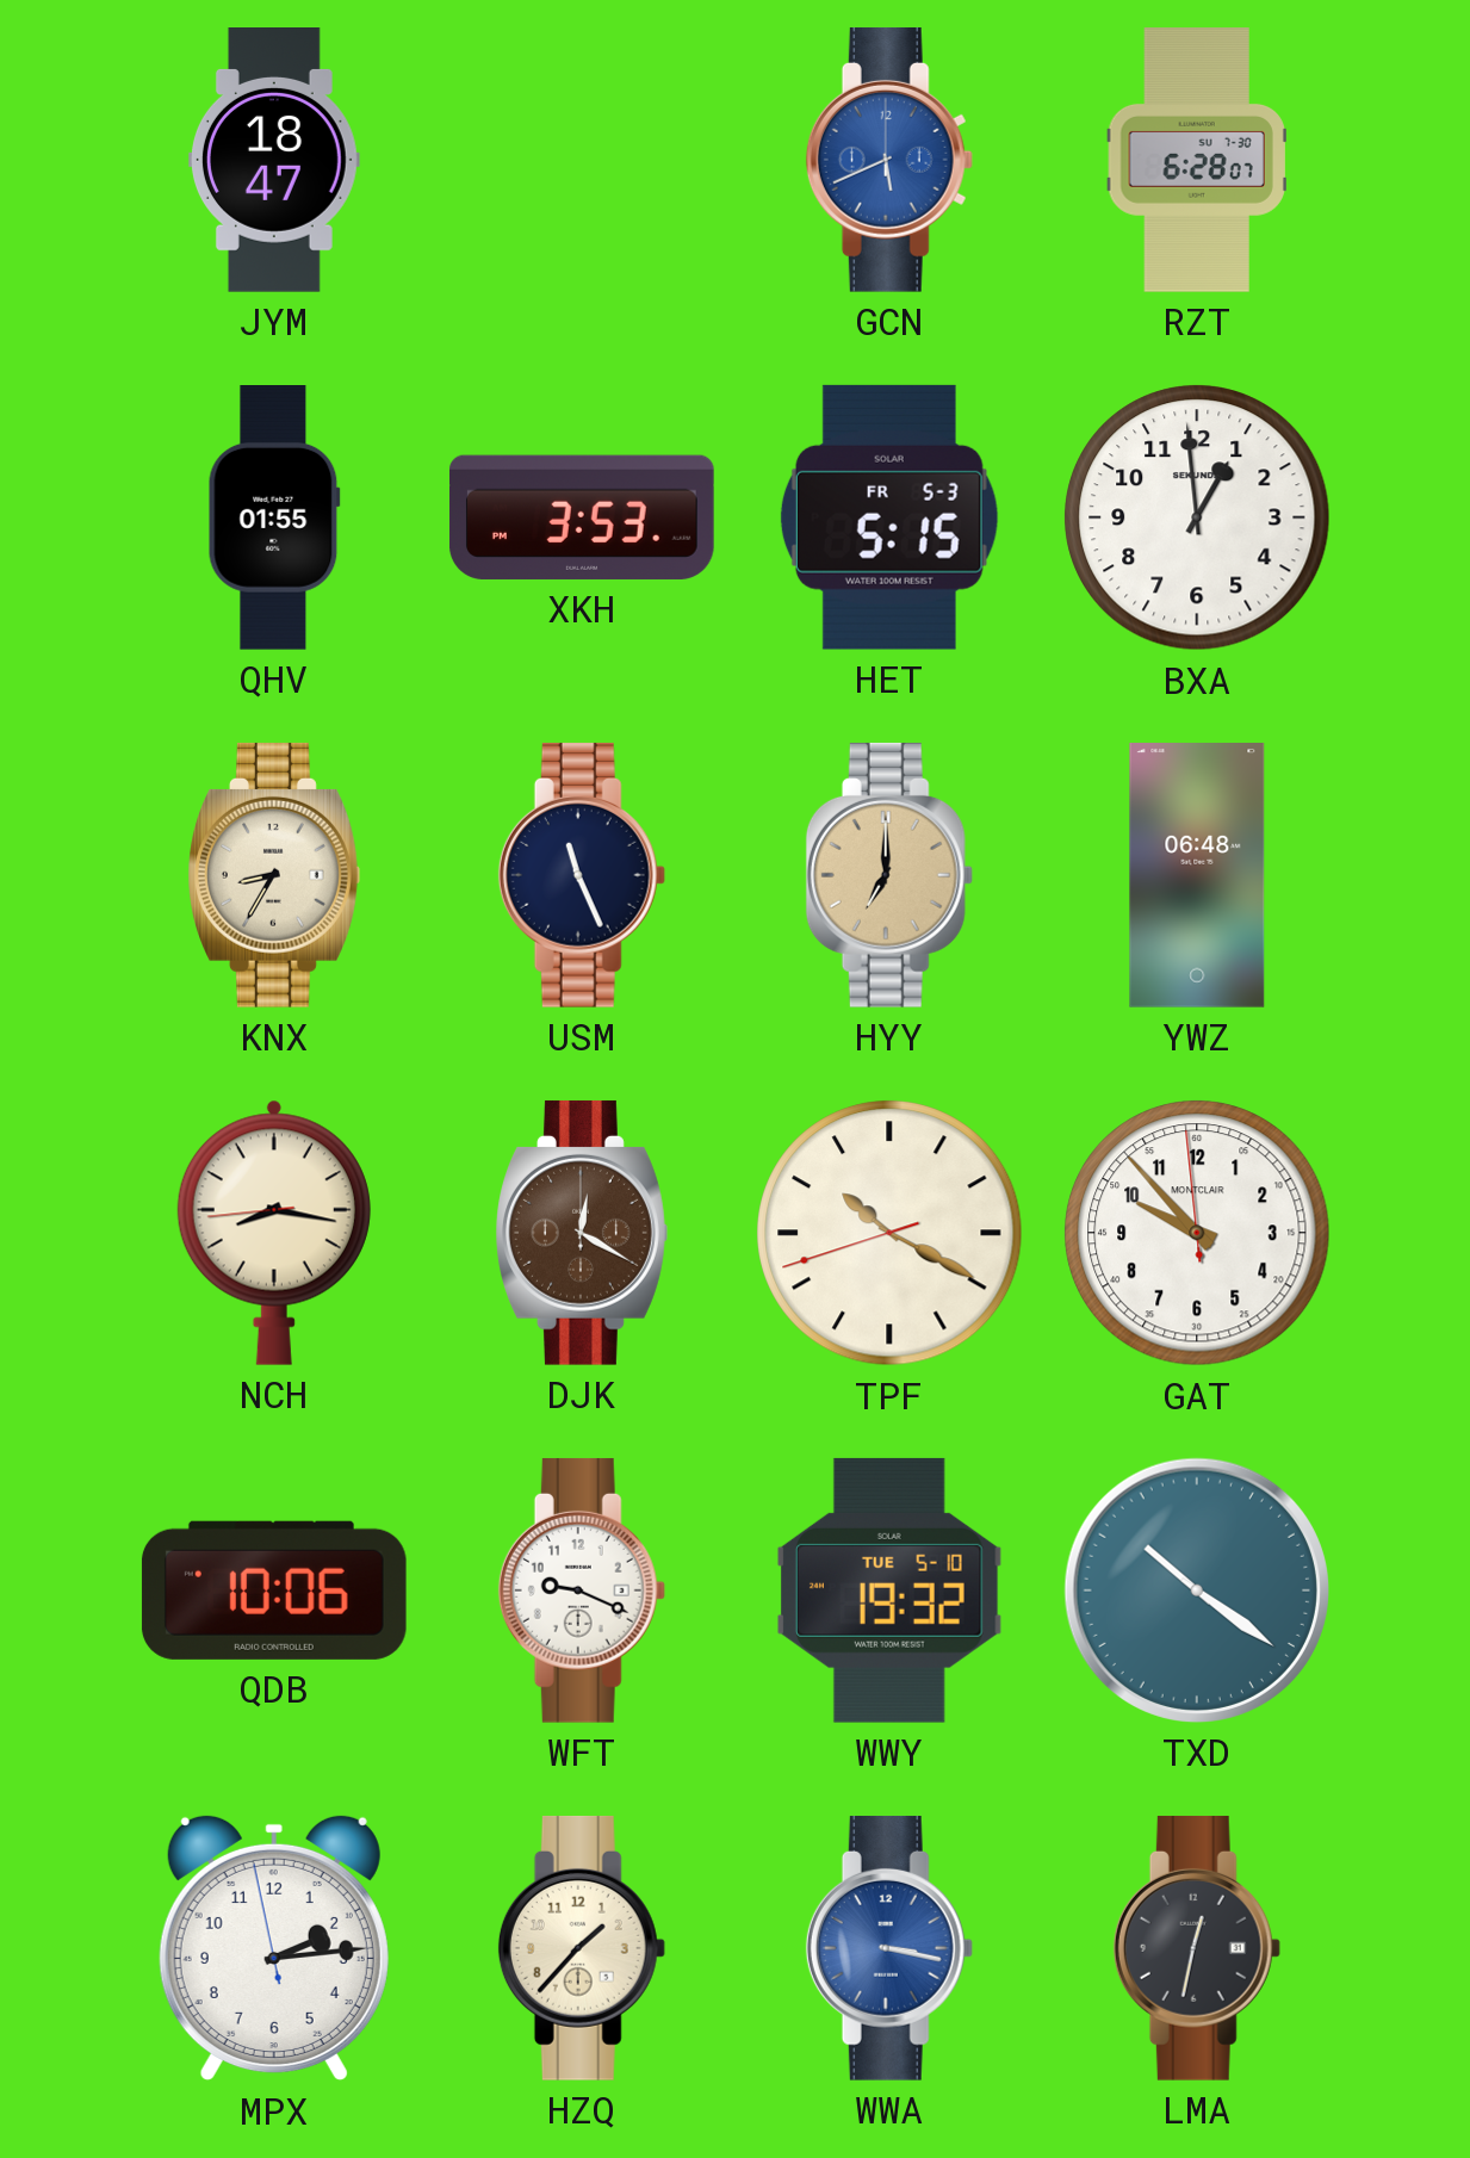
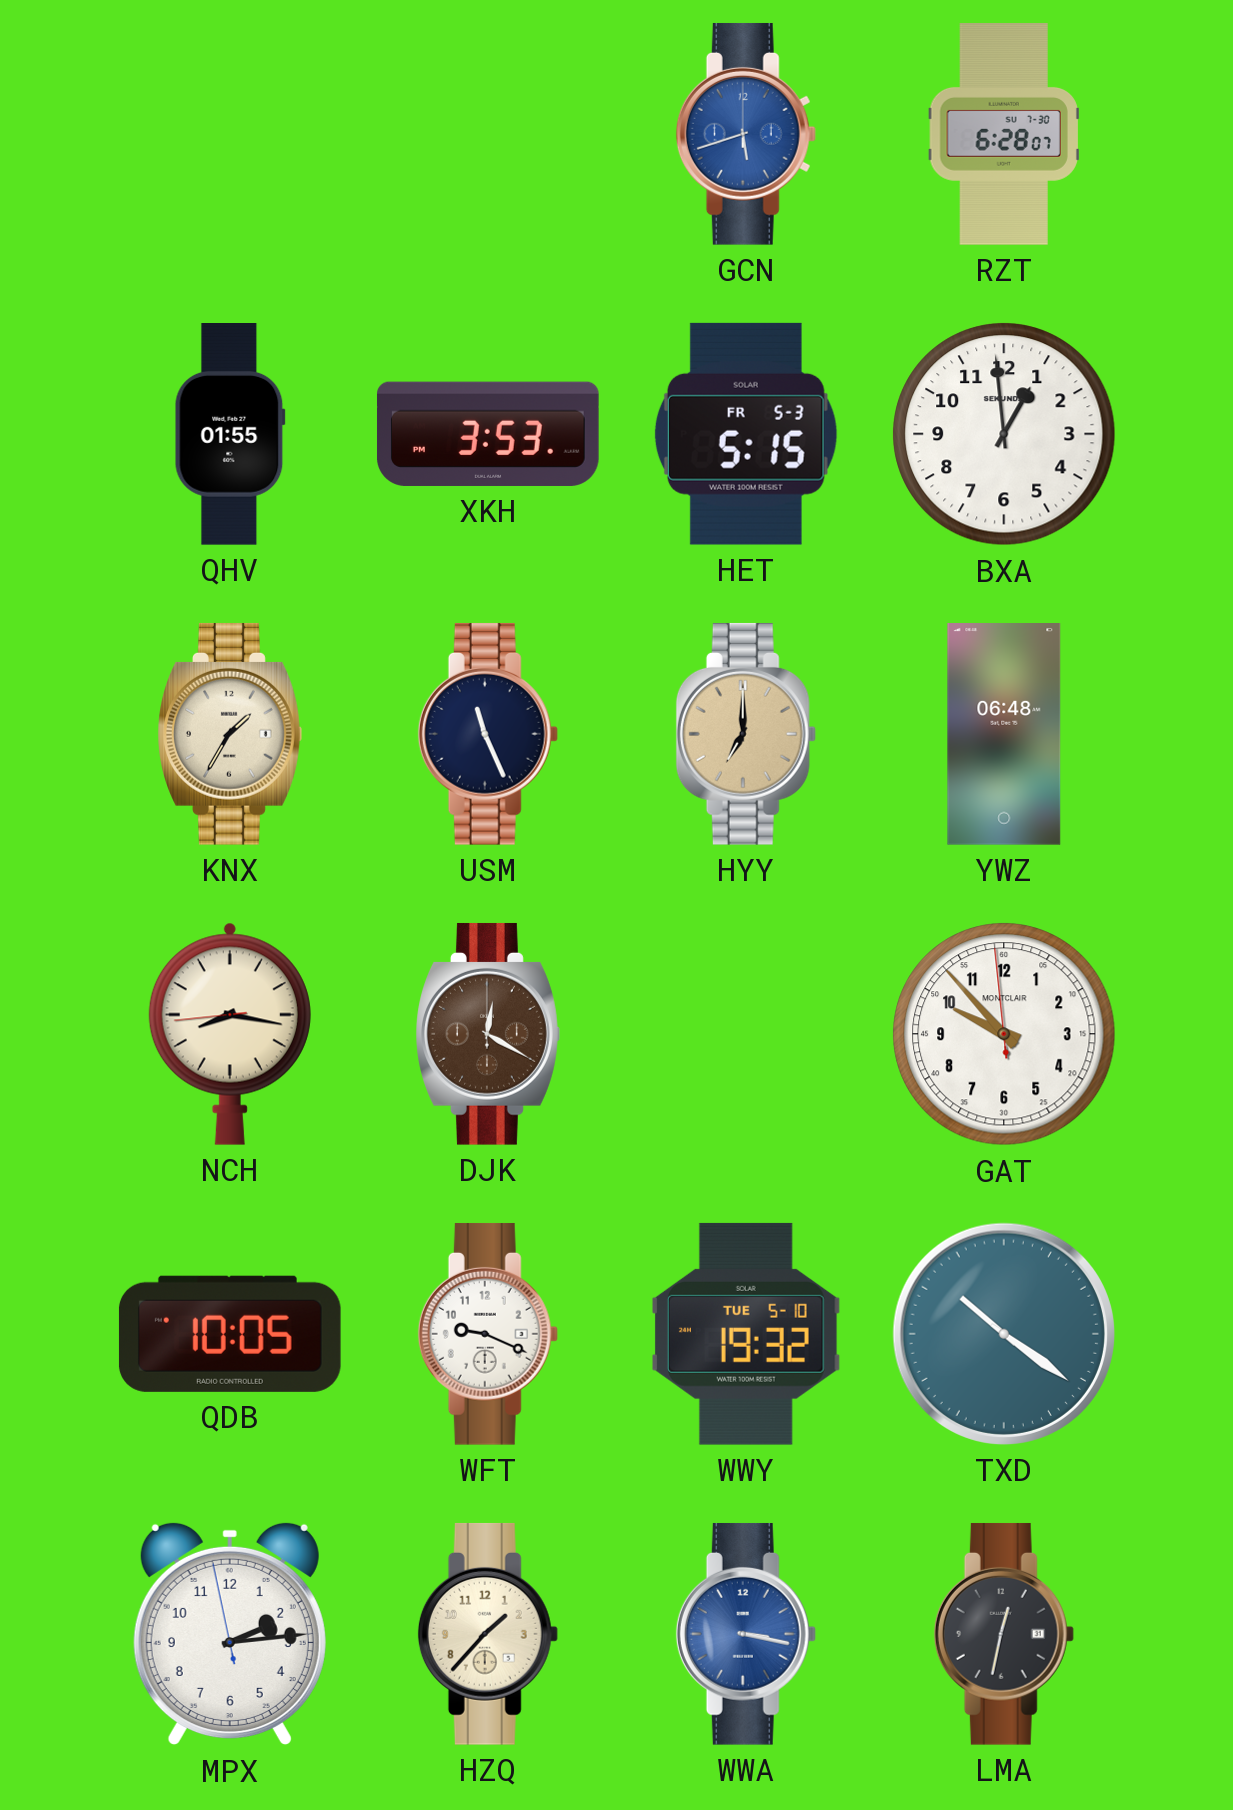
JYM: 18:47 -> none
GCN: 5:41 -> 5:42
KNX: 8:35 -> 1:35
TPF: 10:19 -> none
QDB: 10:06 -> 10:05
